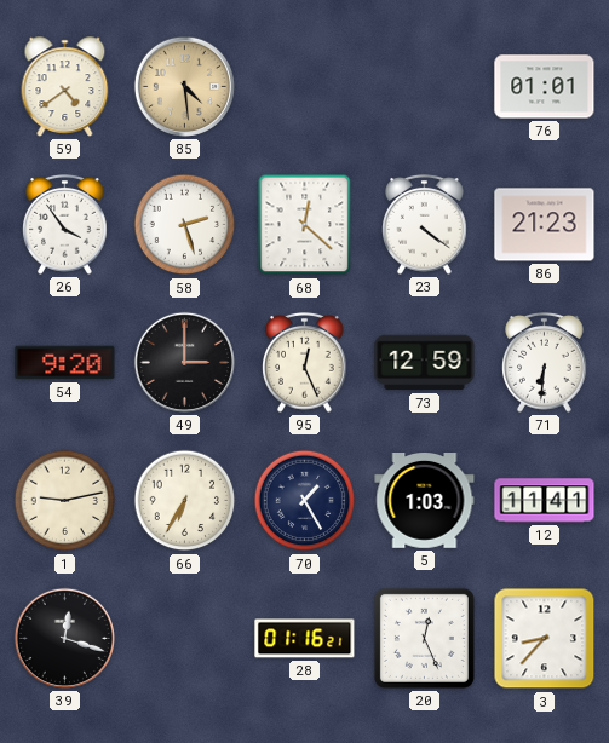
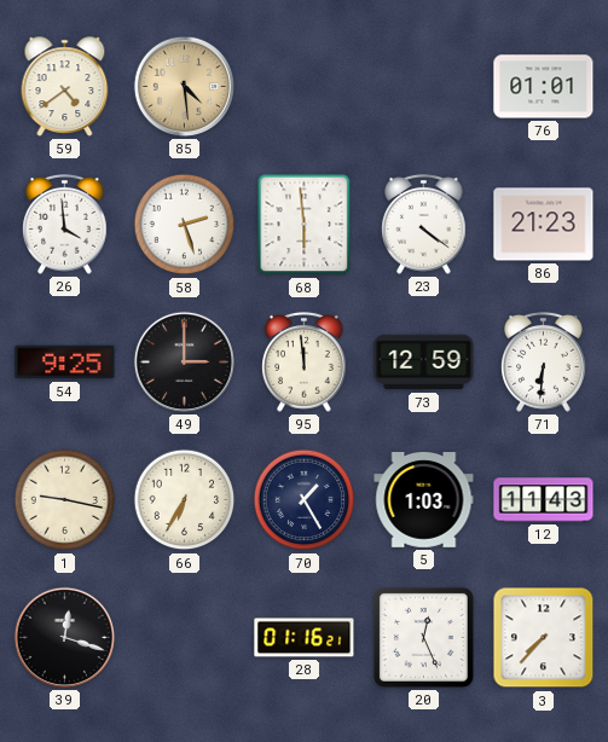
26: 3:54 -> 3:59
68: 12:22 -> 5:59
54: 9:20 -> 9:25
95: 12:26 -> 11:59
1: 9:13 -> 9:17
12: 11:41 -> 11:43
3: 8:37 -> 7:37
